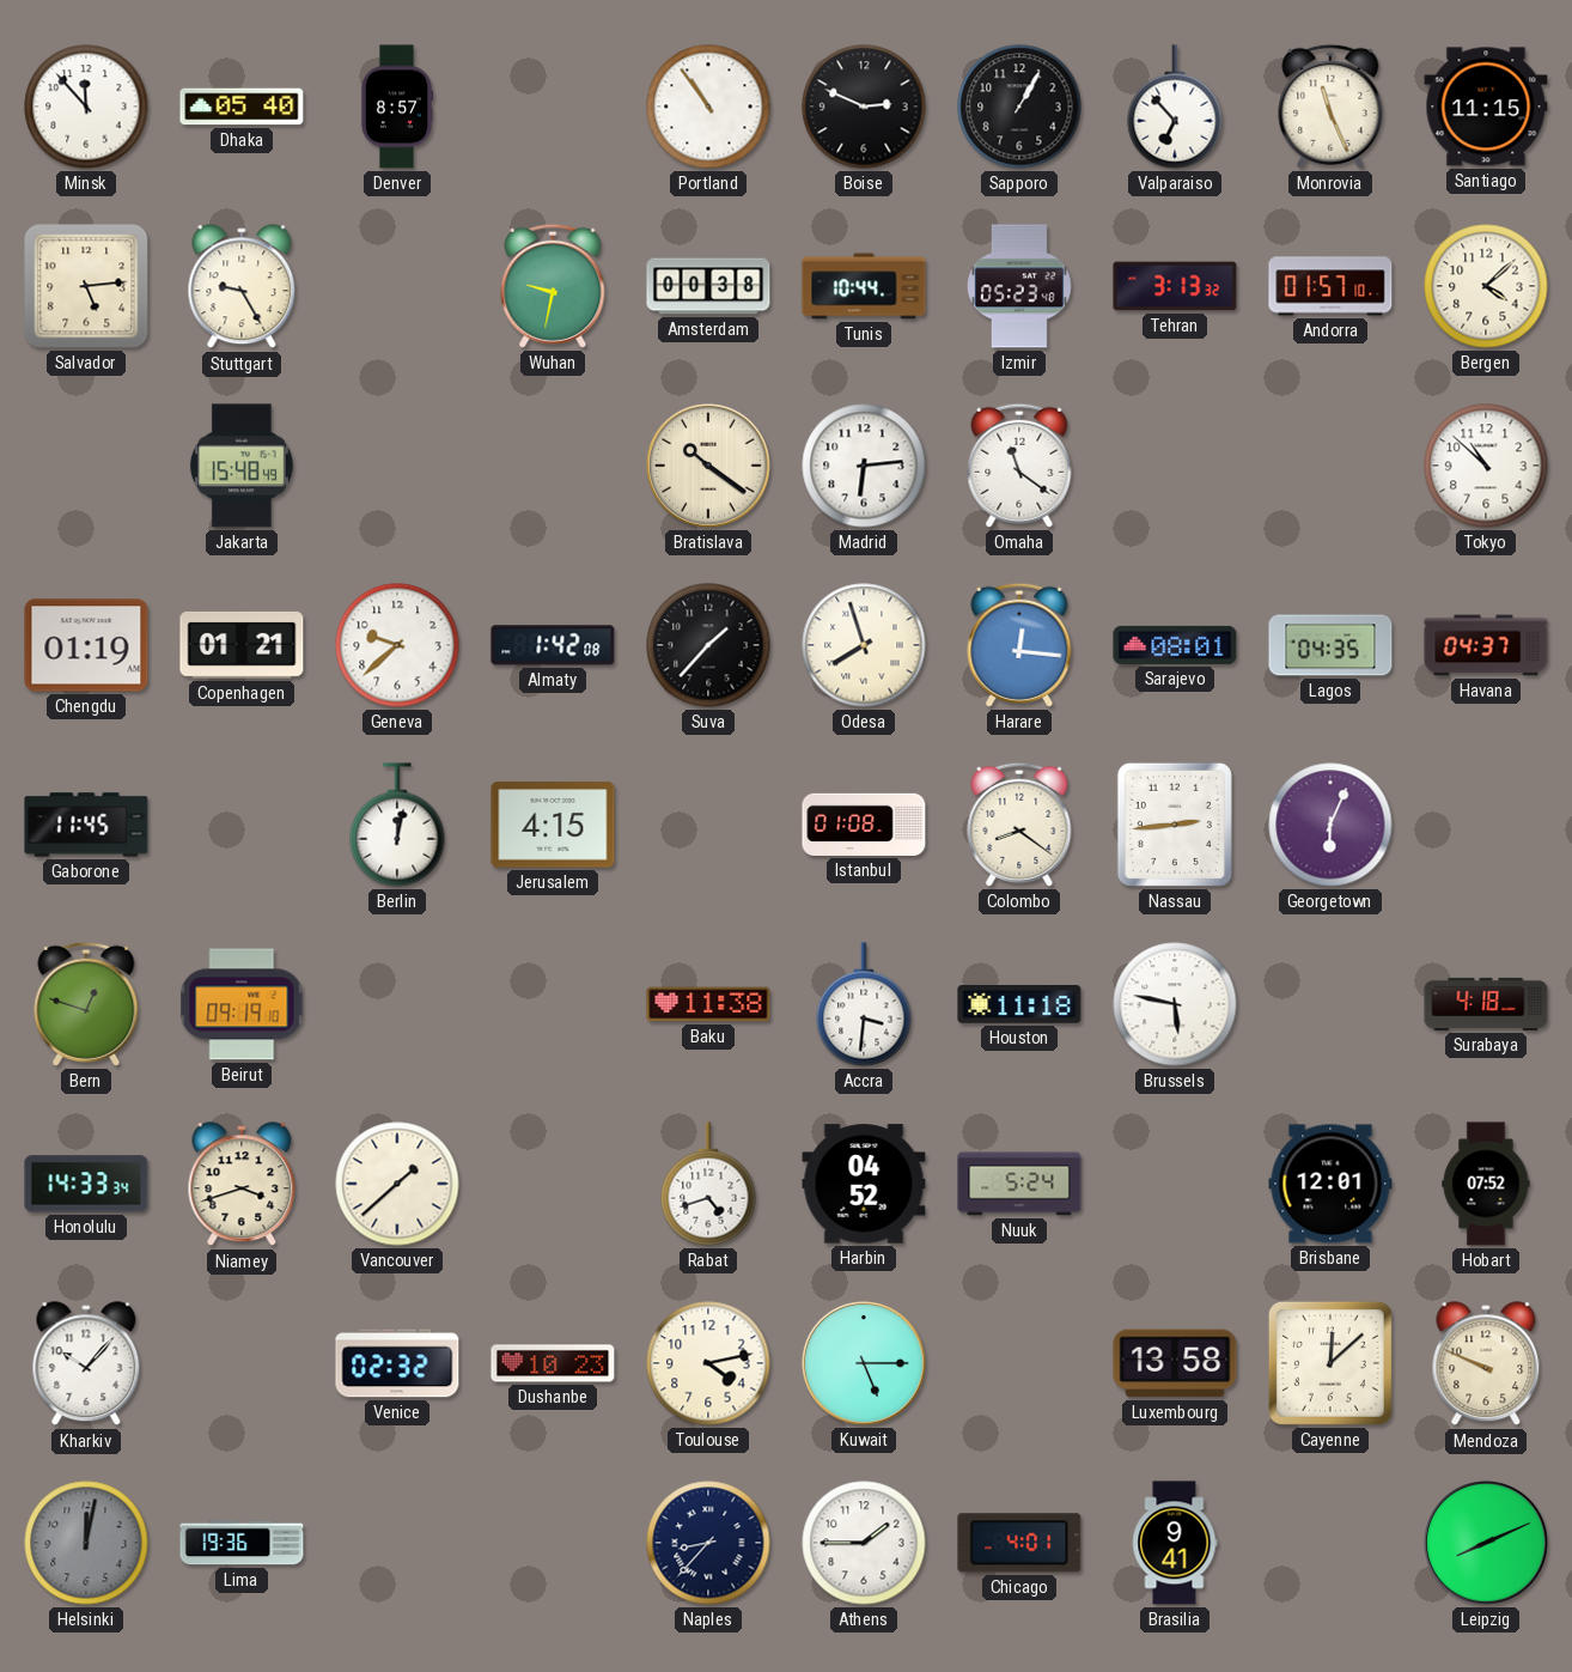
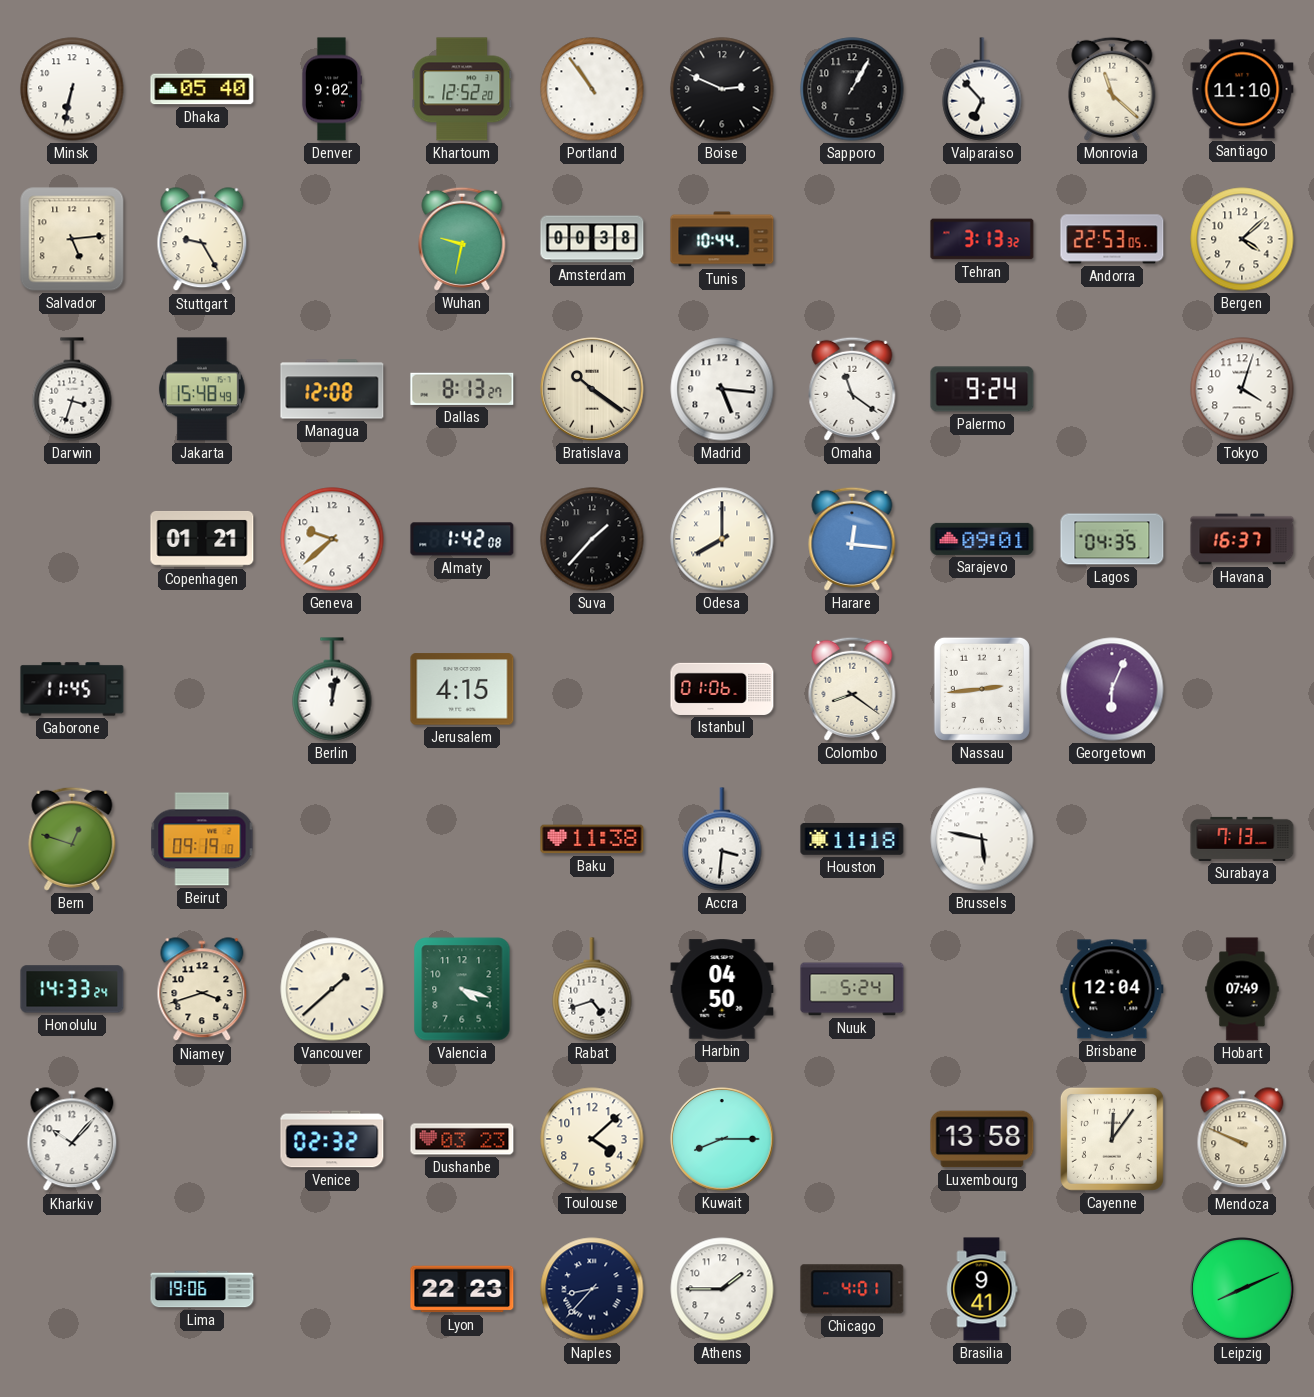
Minsk: 11:53 -> 6:32
Denver: 8:57 -> 9:02
Khartoum: none -> 12:52
Monrovia: 11:26 -> 11:22
Santiago: 11:15 -> 11:10
Izmir: 05:23 -> none
Andorra: 01:57 -> 22:53
Darwin: none -> 3:33
Managua: none -> 12:08
Dallas: none -> 8:13
Madrid: 6:14 -> 5:16
Palermo: none -> 9:24
Tokyo: 10:52 -> 4:03
Chengdu: 01:19 -> none
Odesa: 7:57 -> 8:00
Sarajevo: 08:01 -> 09:01
Havana: 04:37 -> 16:37
Istanbul: 01:08 -> 01:06
Surabaya: 4:18 -> 7:13
Honolulu: 14:33:34 -> 14:33:24
Valencia: none -> 4:18
Harbin: 04:52 -> 04:50
Brisbane: 12:01 -> 12:04
Hobart: 07:52 -> 07:49
Dushanbe: 10:23 -> 03:23
Toulouse: 4:13 -> 4:08
Kuwait: 5:15 -> 8:15
Cayenne: 12:08 -> 12:06
Helsinki: 12:02 -> none
Lima: 19:36 -> 19:06
Lyon: none -> 22:23
